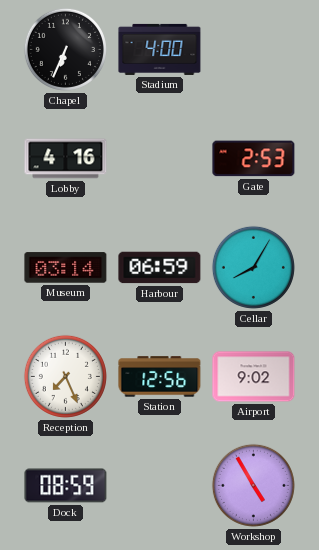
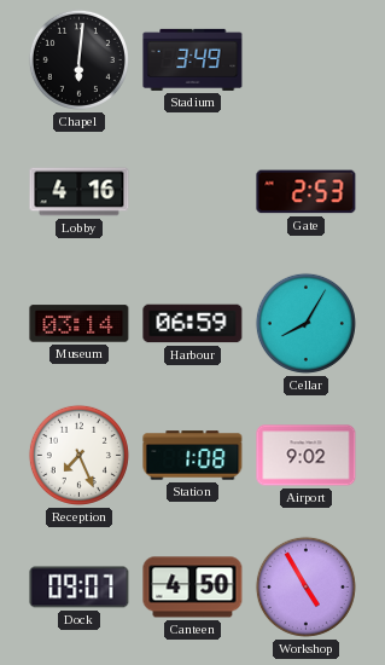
Chapel: 6:34 -> 6:01
Stadium: 4:00 -> 3:49
Station: 12:56 -> 1:08
Dock: 08:59 -> 09:07
Canteen: none -> 4:50
